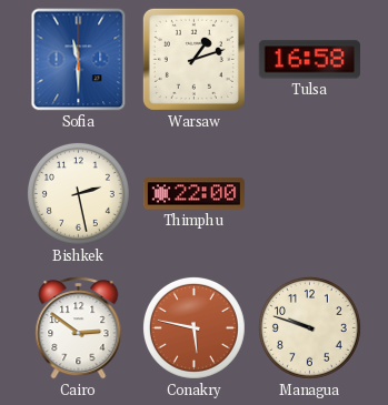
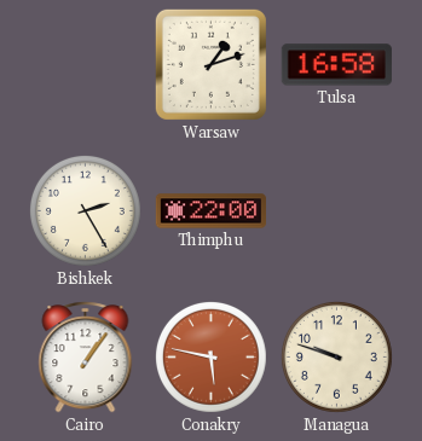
Sofia: 11:30 -> none
Bishkek: 2:28 -> 2:25
Cairo: 2:51 -> 1:06
